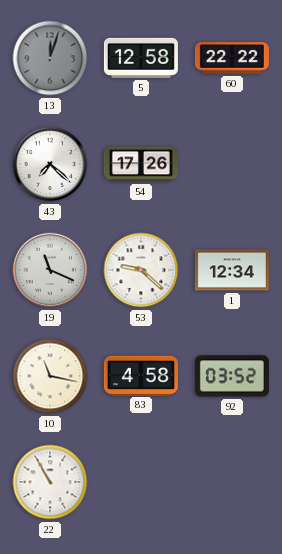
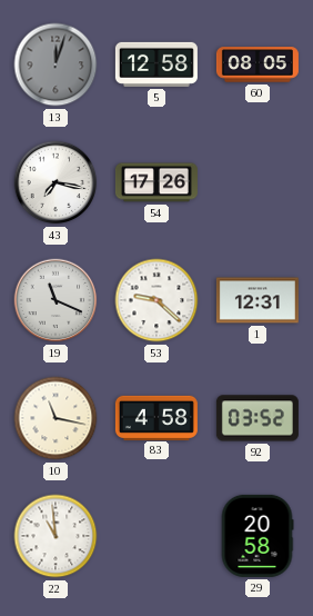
60: 22:22 -> 08:05
43: 7:22 -> 7:17
1: 12:34 -> 12:31
22: 10:55 -> 10:59
29: none -> 20:58
